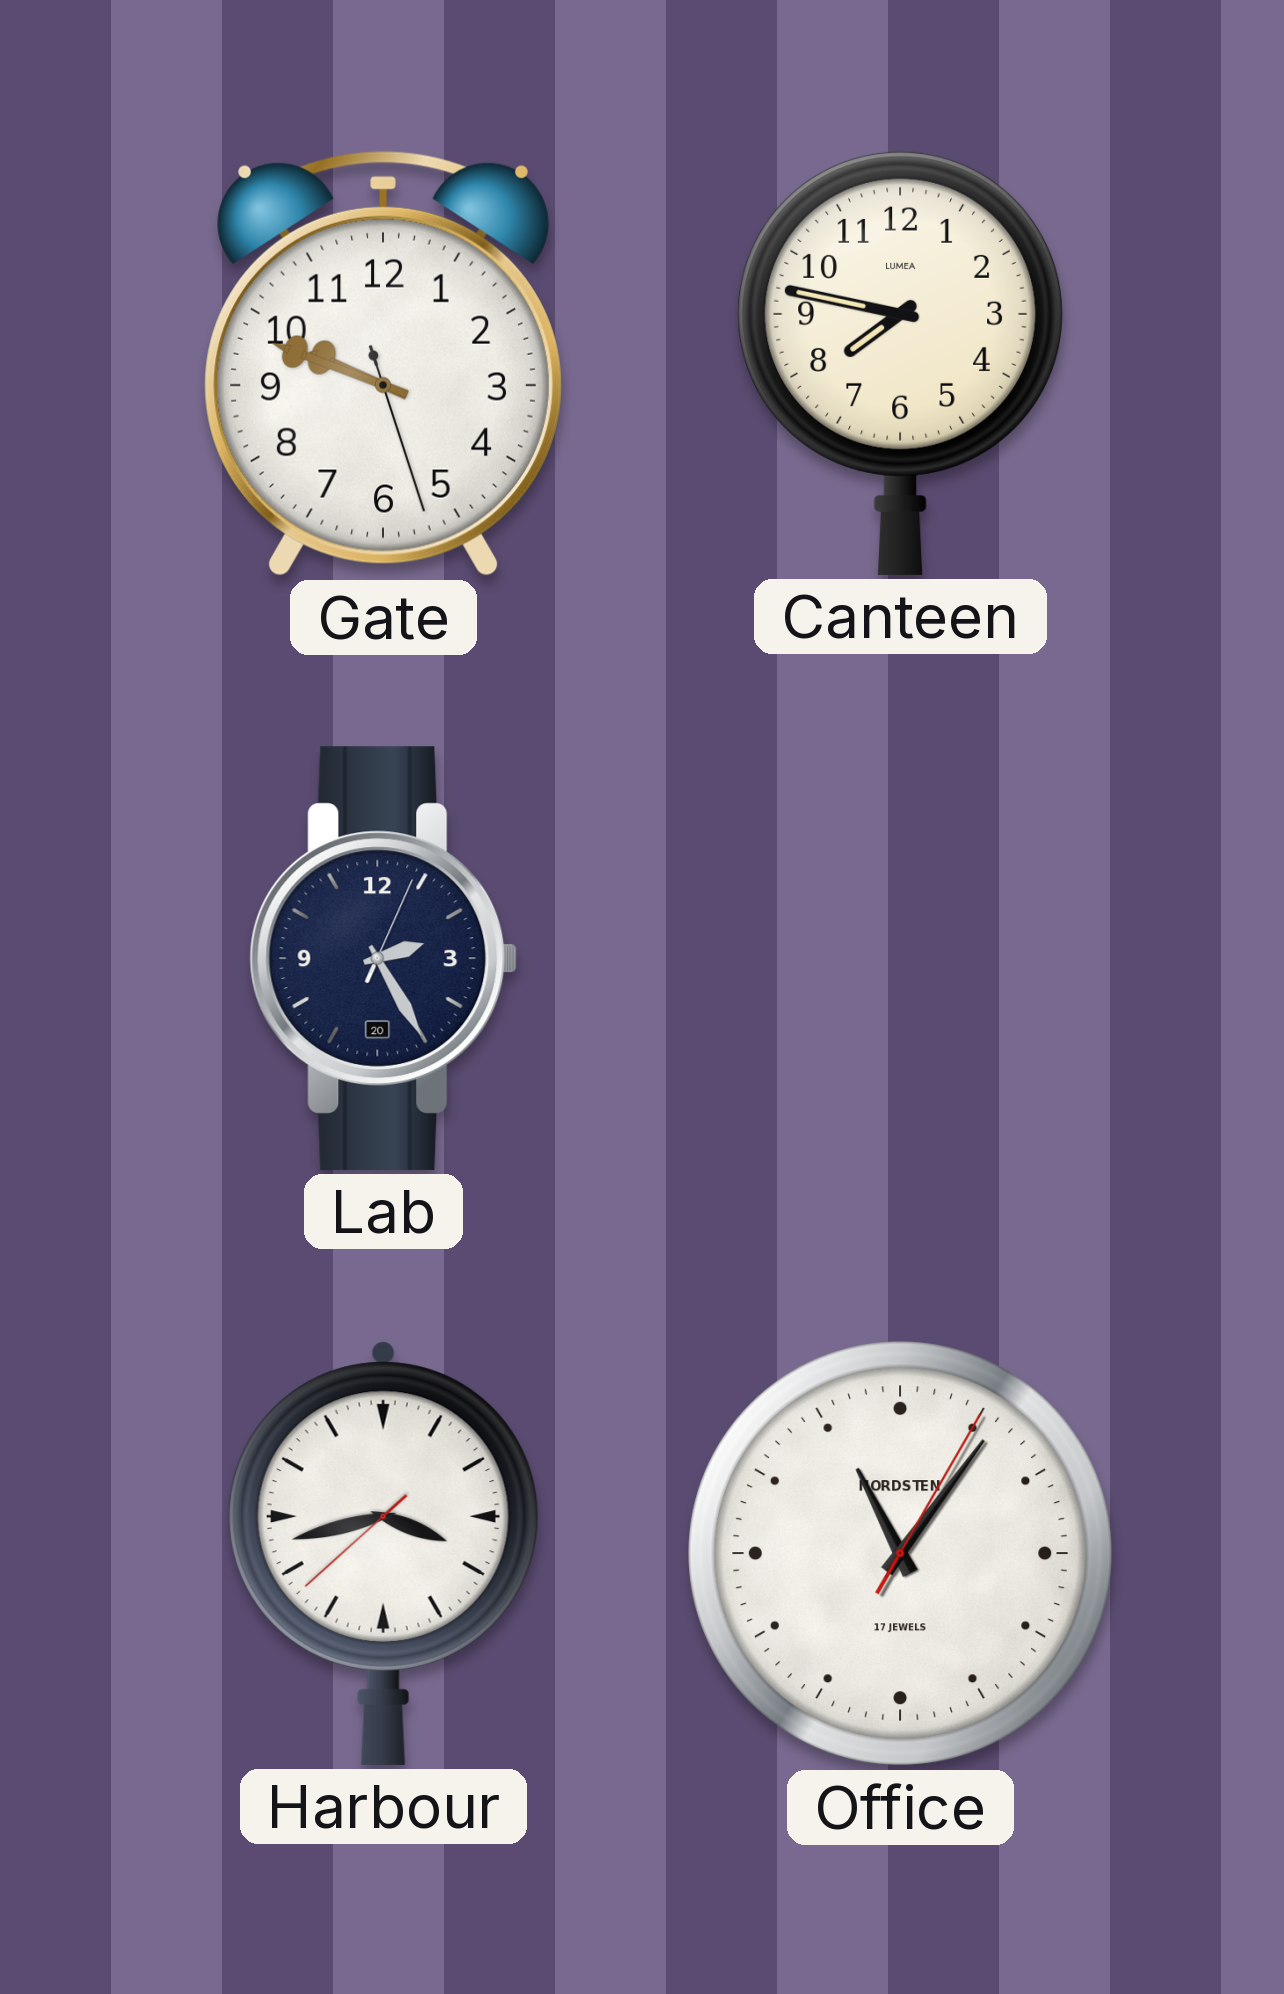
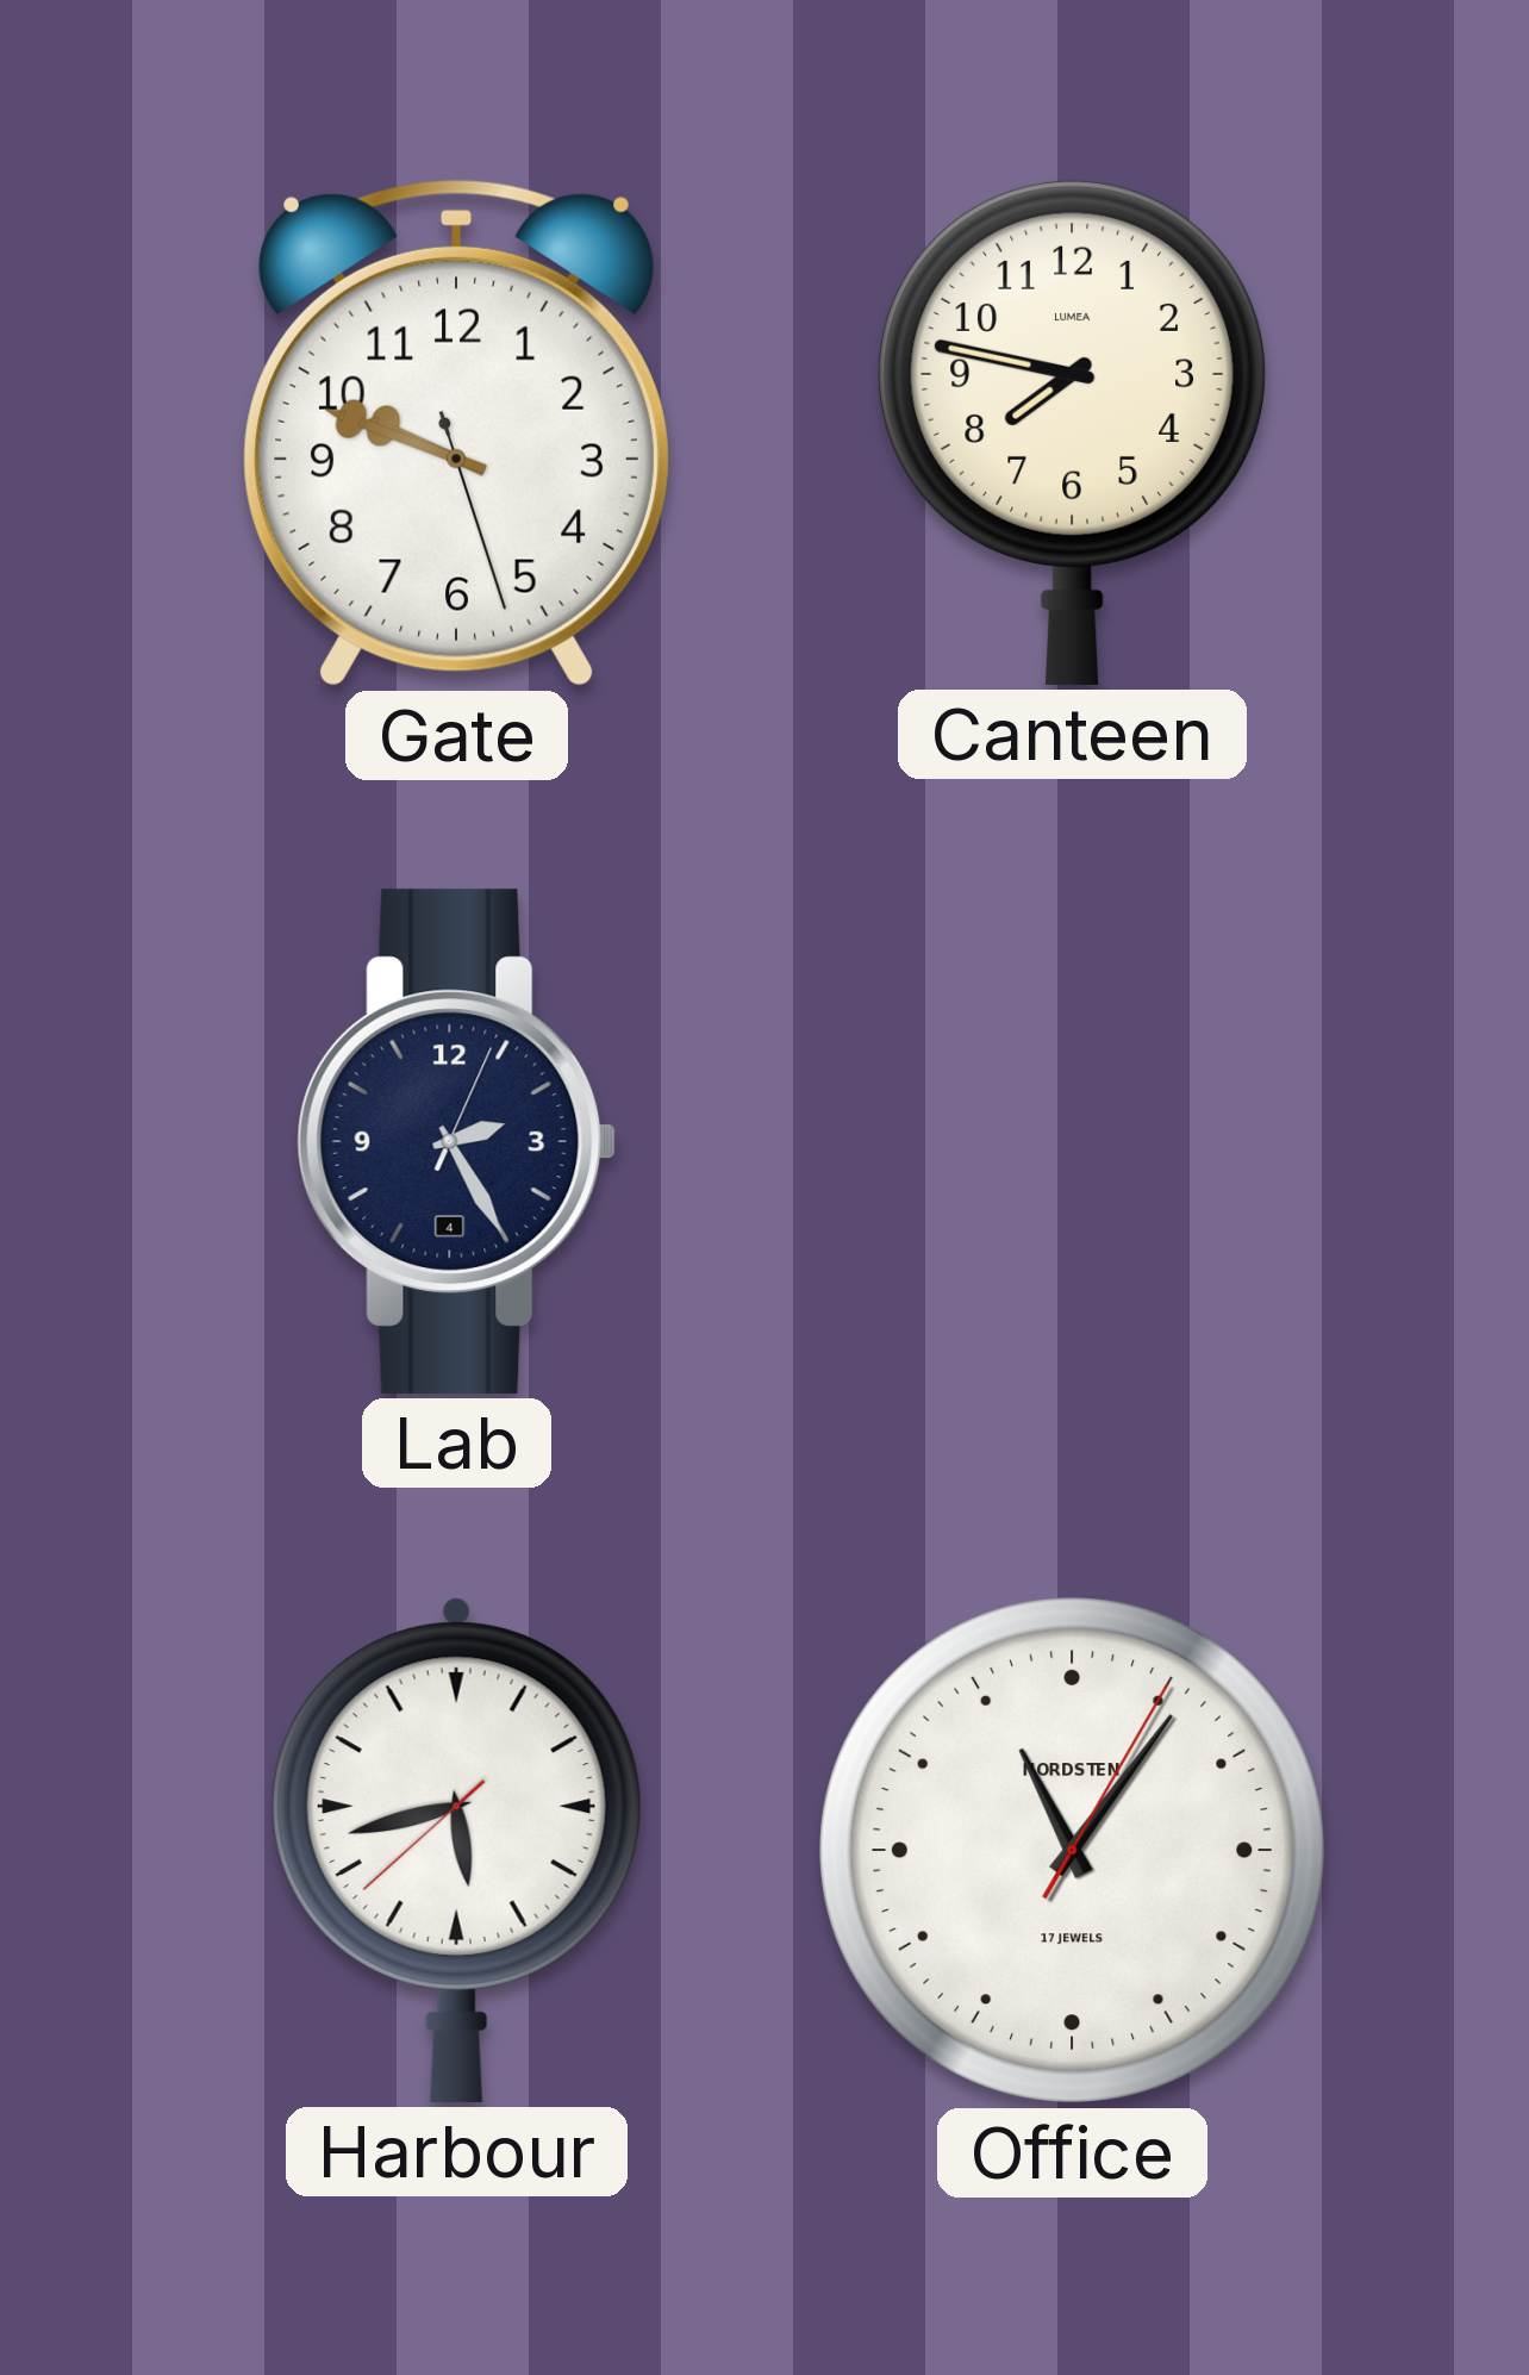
Lab date: 20 -> 4
Harbour: 3:42 -> 5:42
